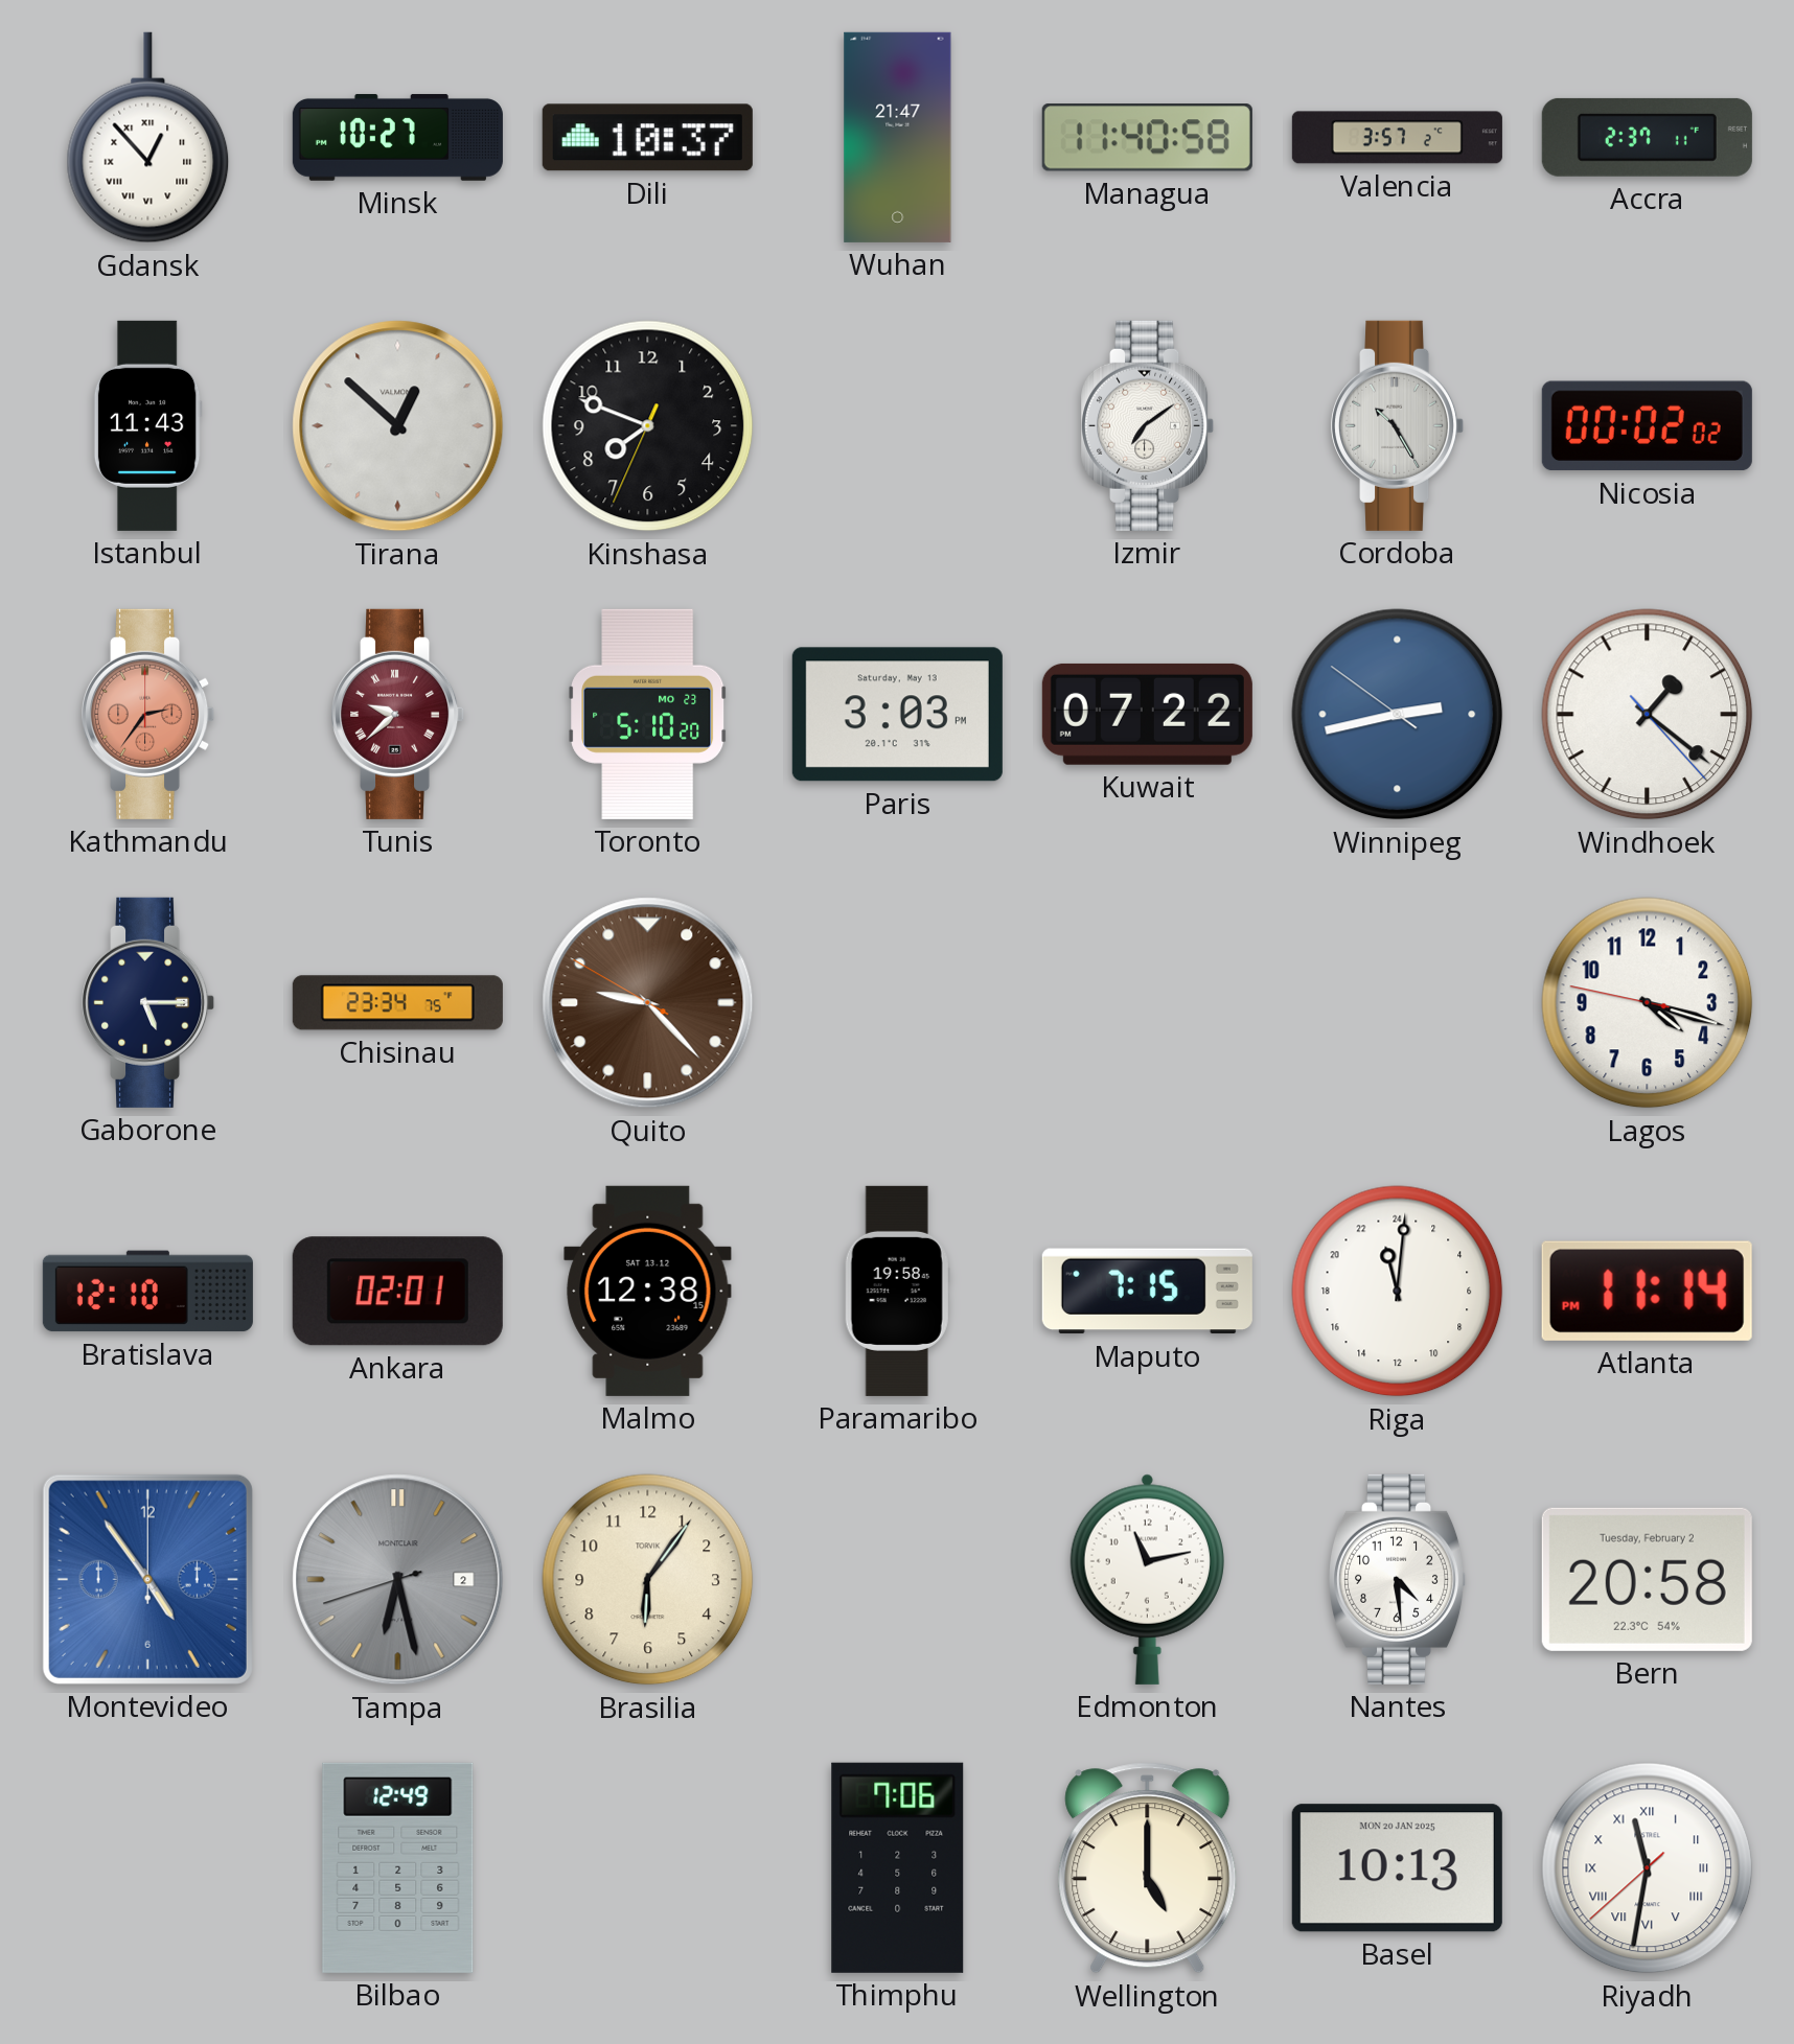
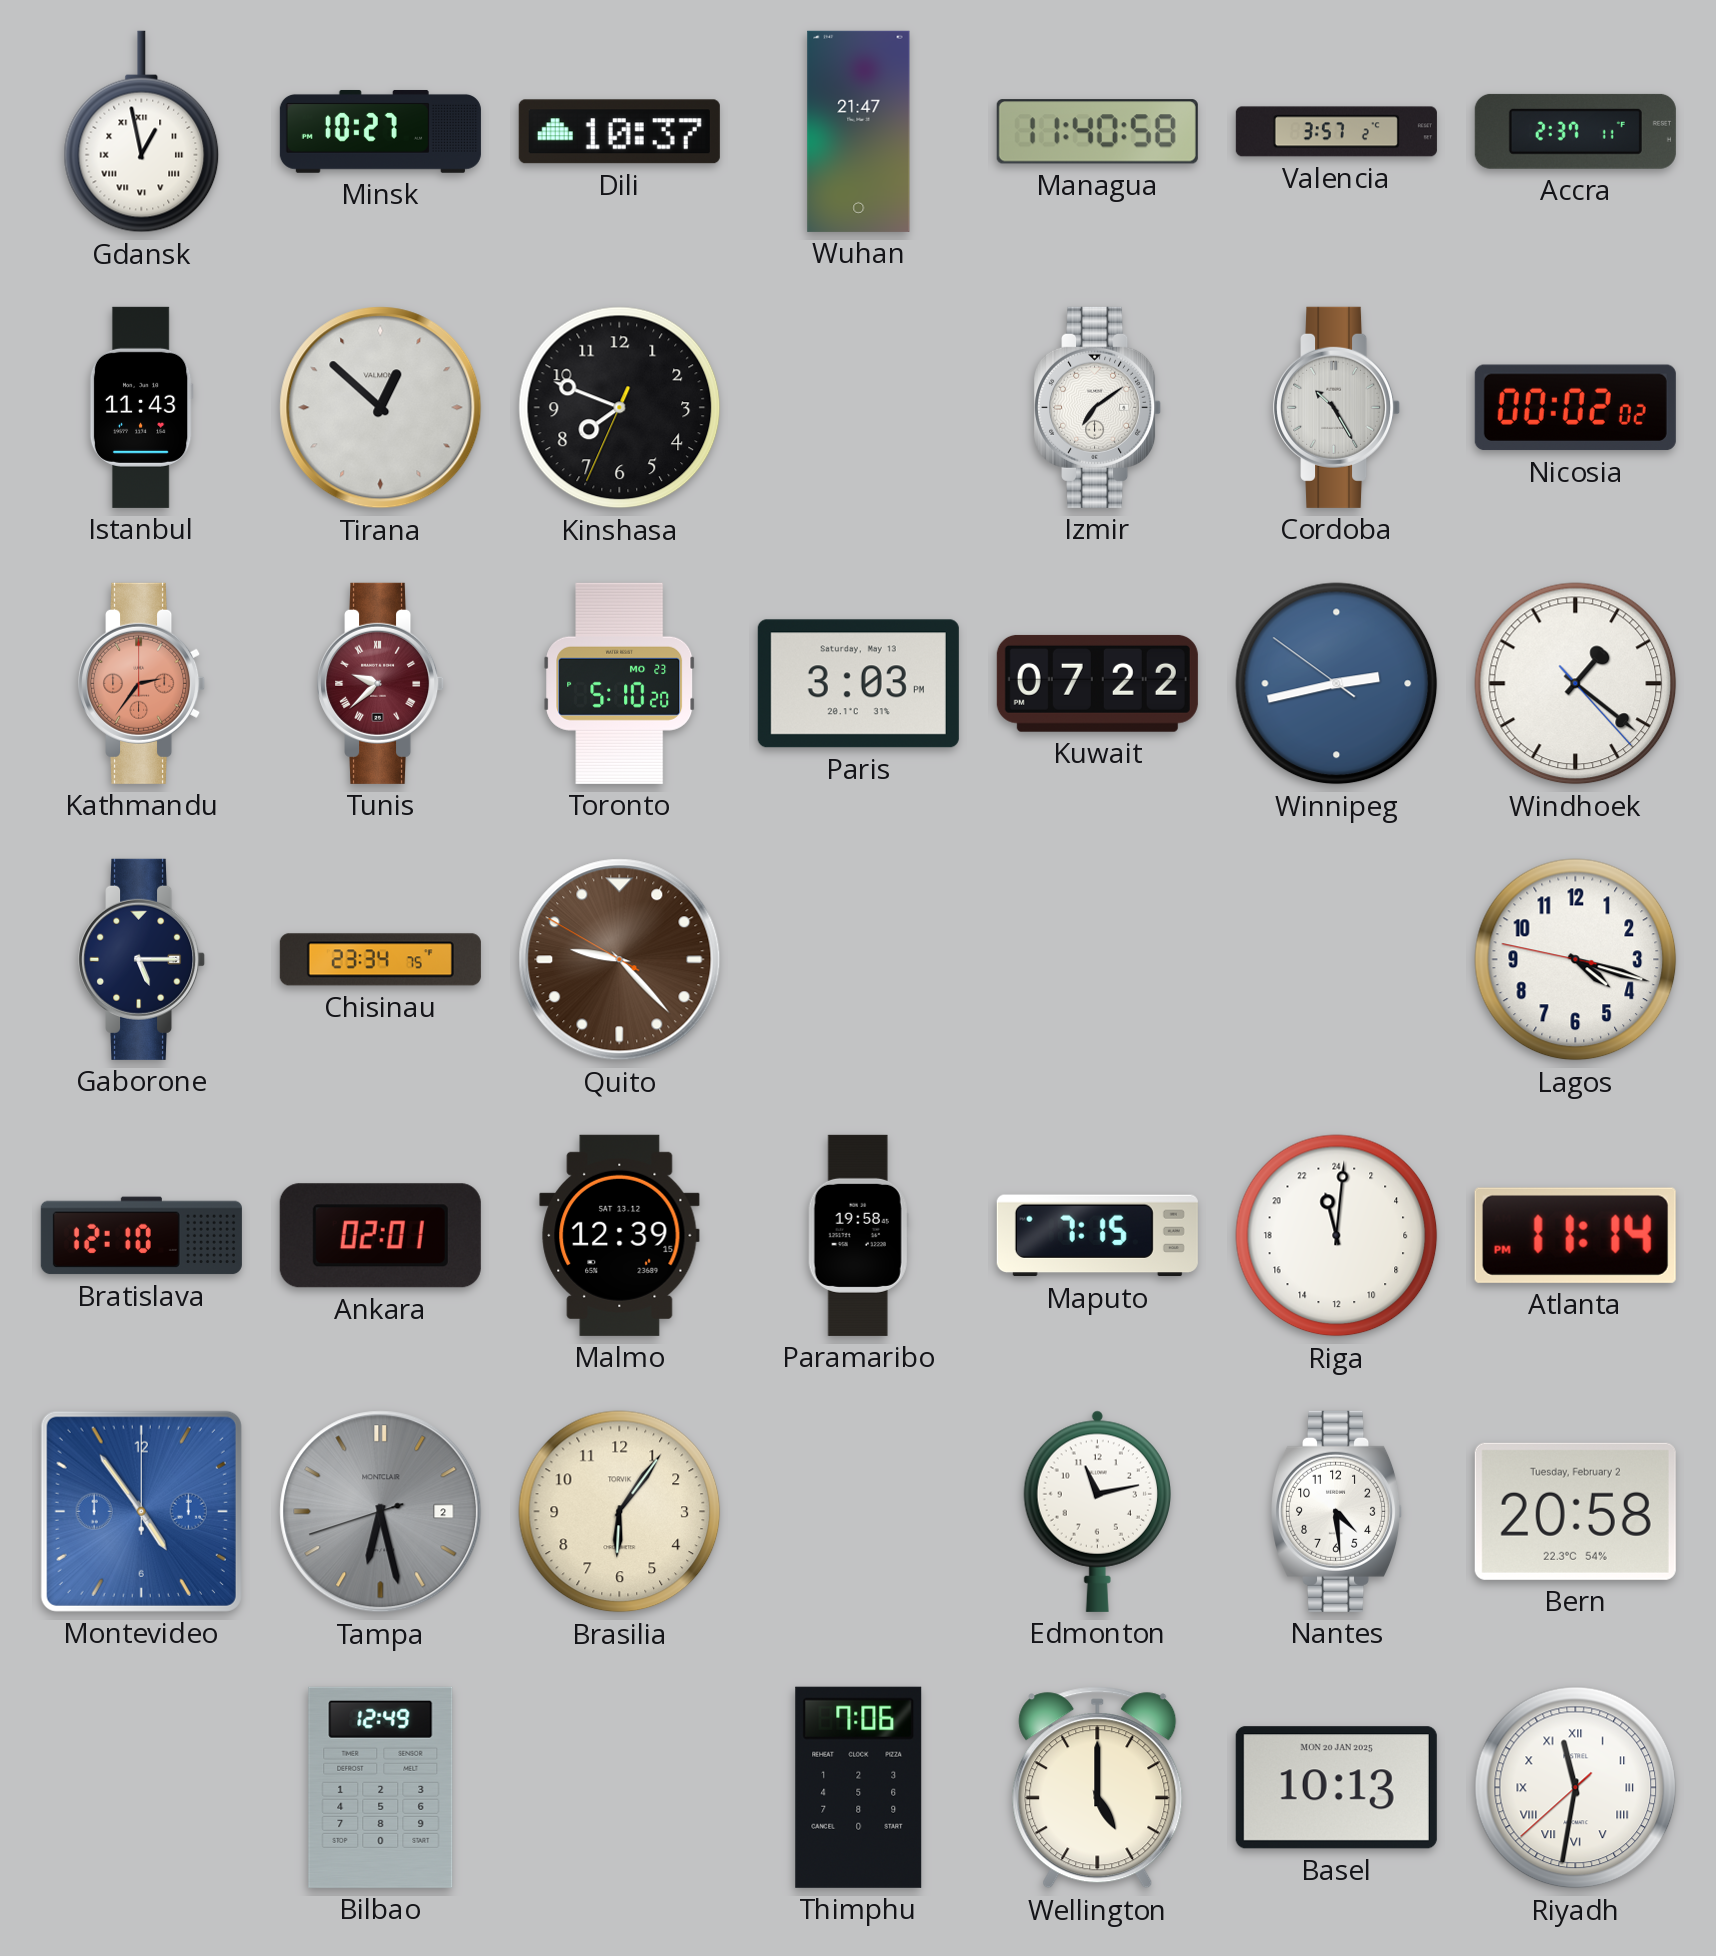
Gdansk: 12:53 -> 12:58
Malmo: 12:38 -> 12:39
